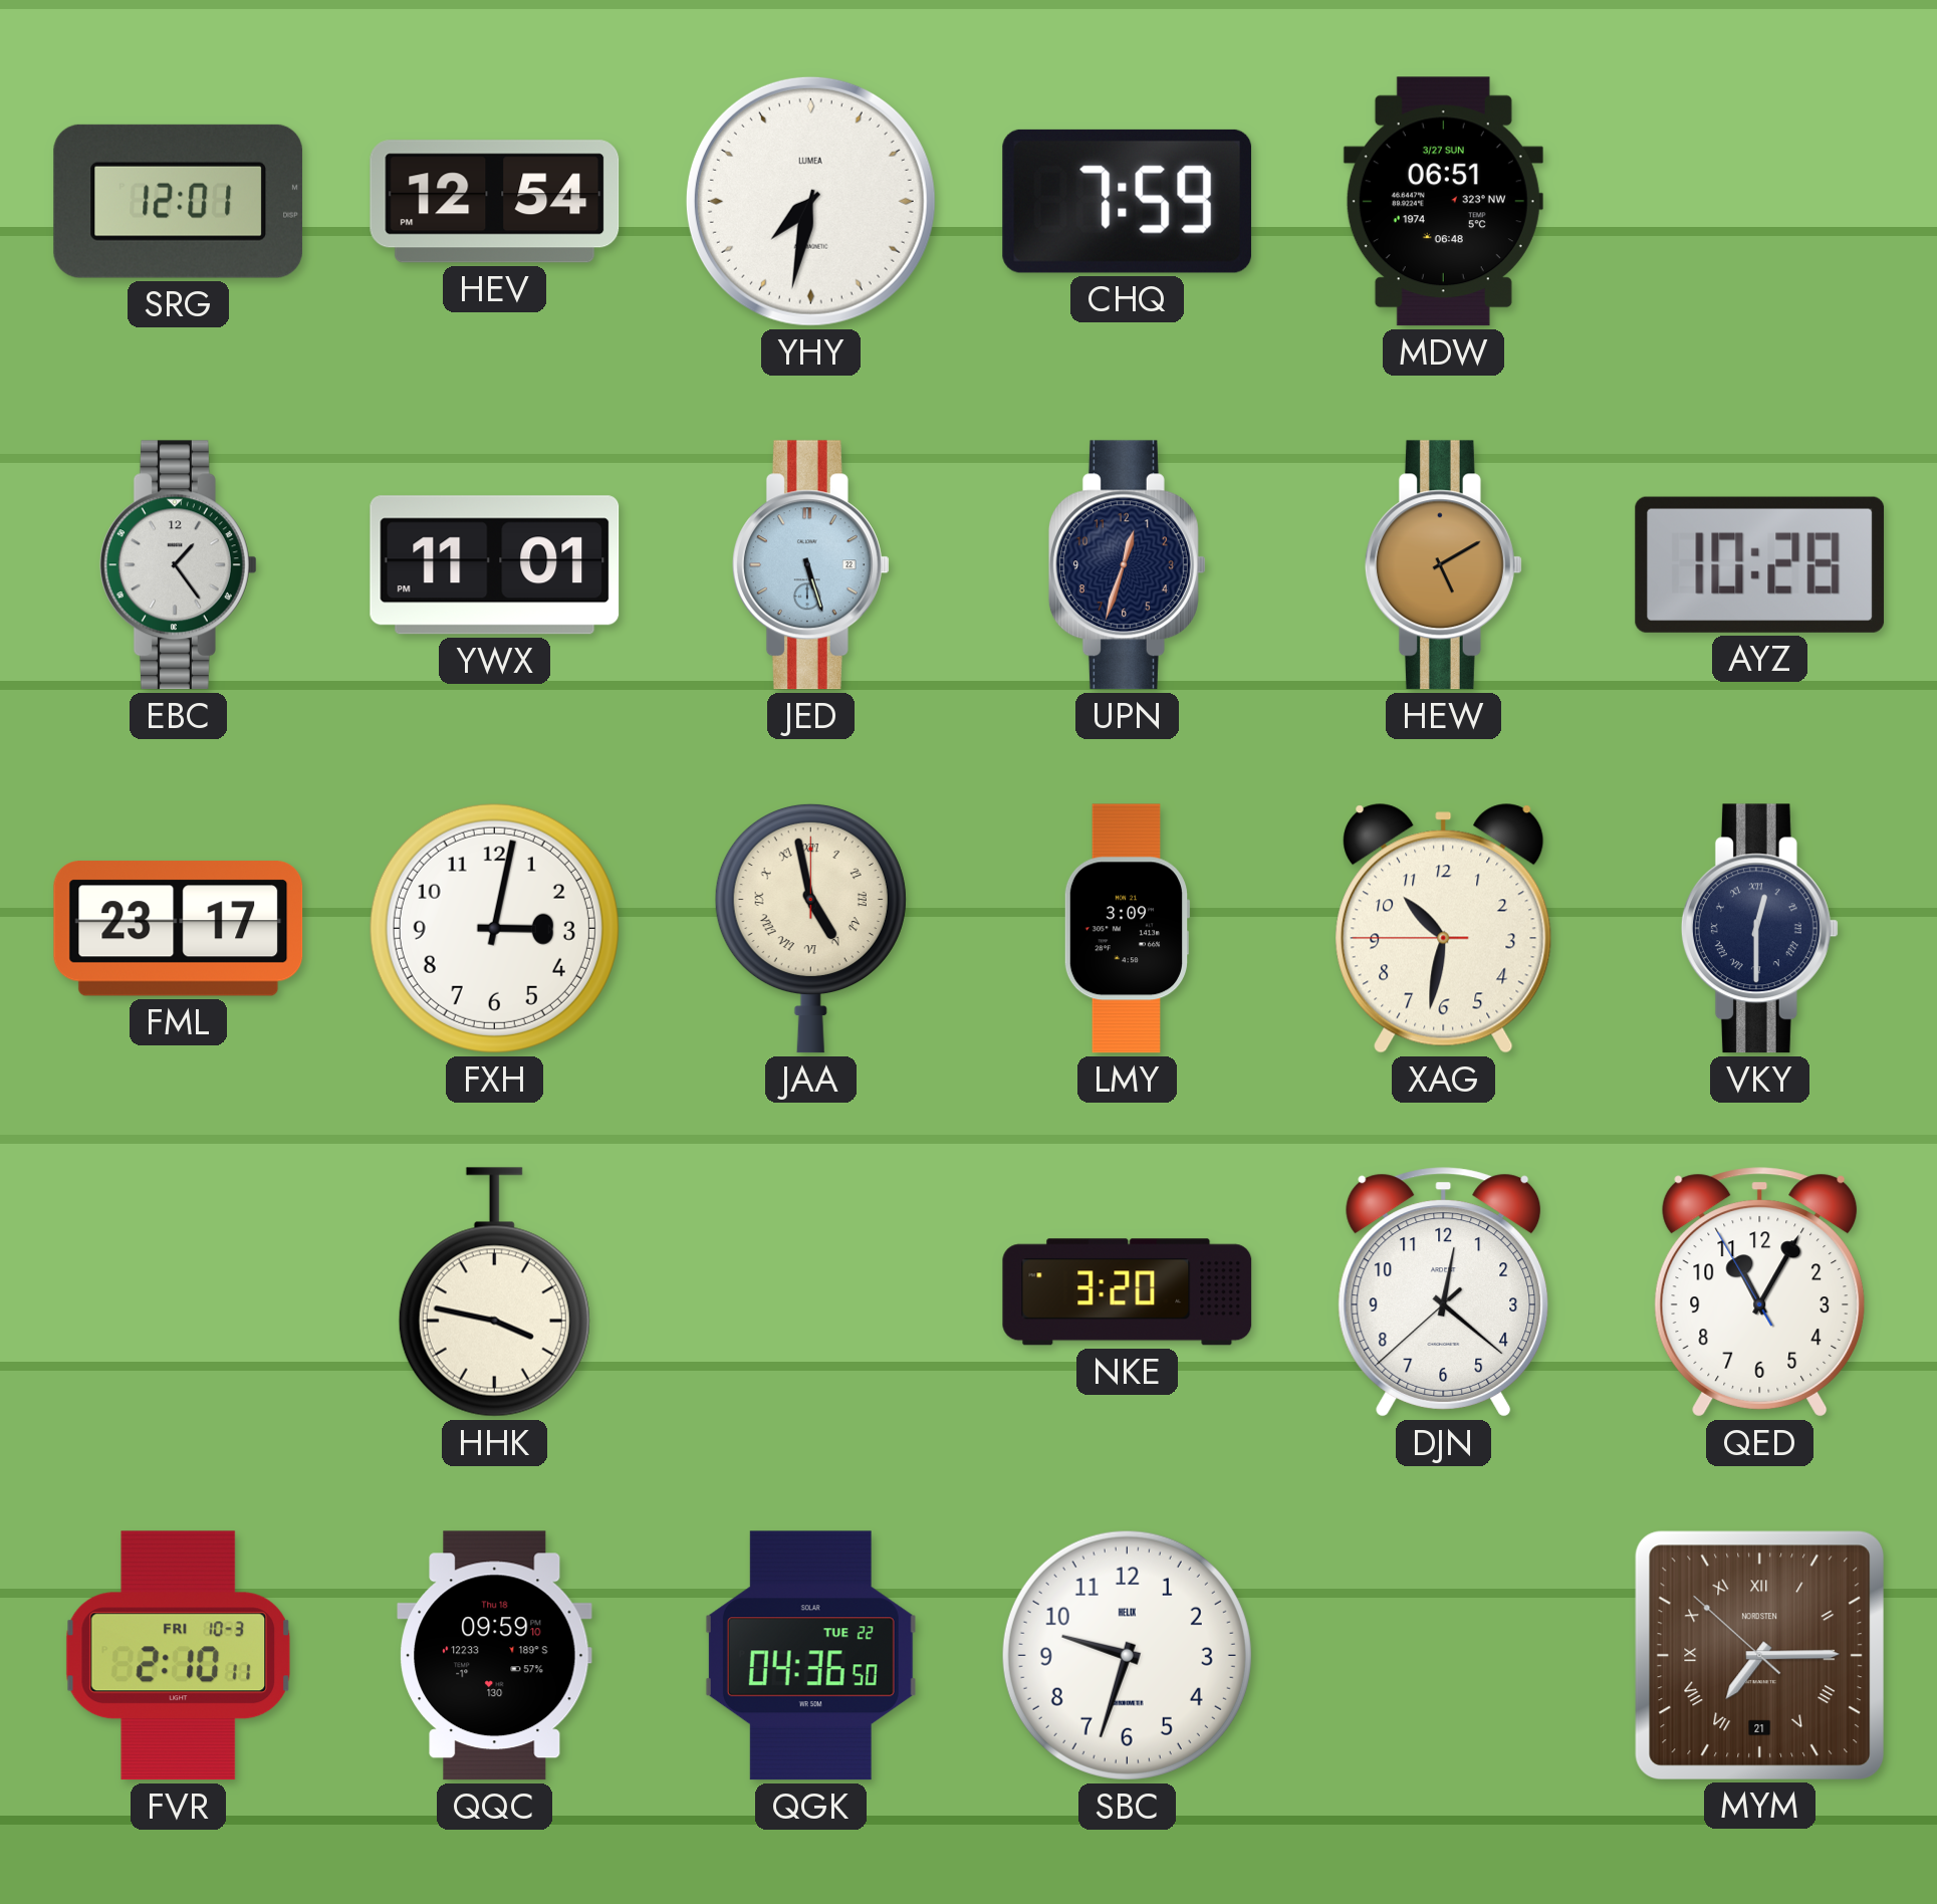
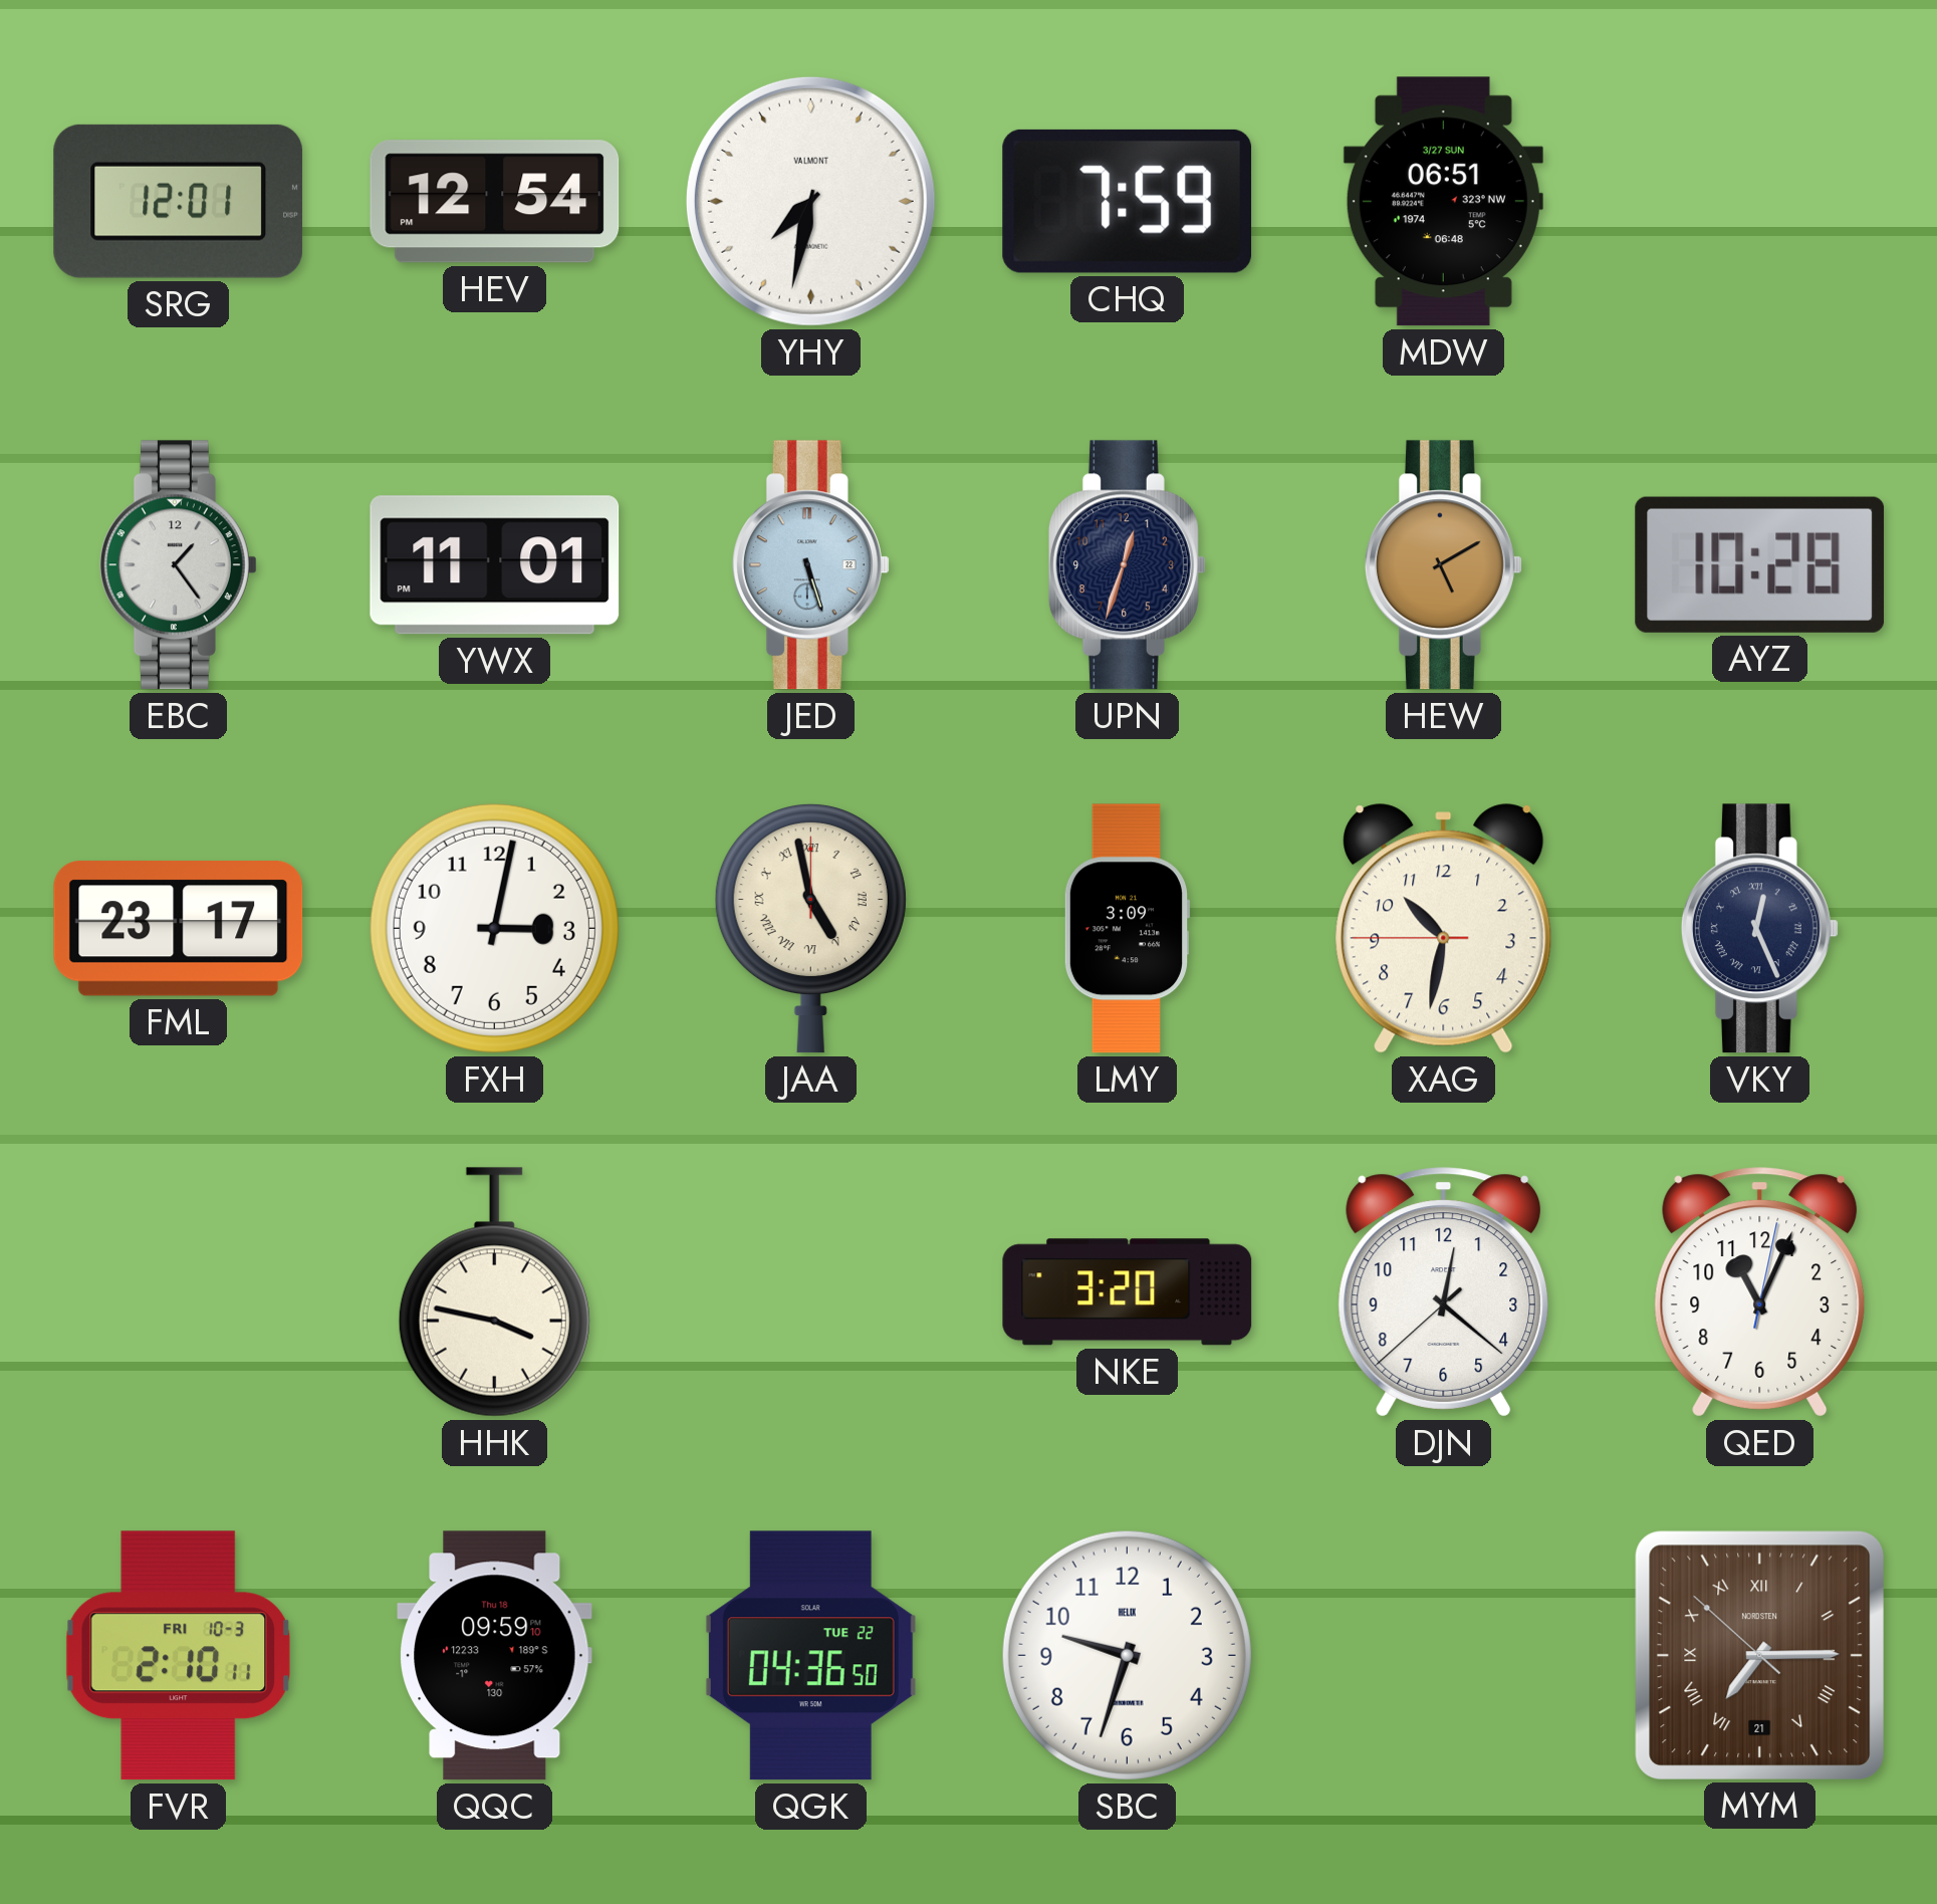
YHY brand: LUMEA -> VALMONT
VKY: 12:30 -> 12:26
QED: 11:04:55 -> 11:04:02
